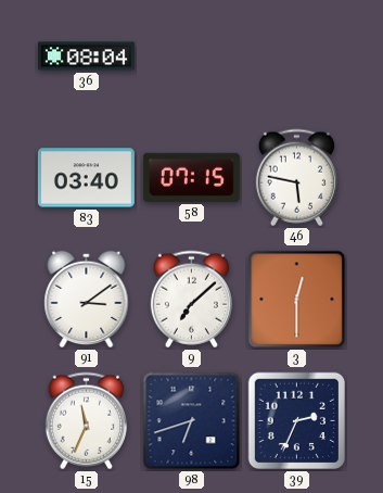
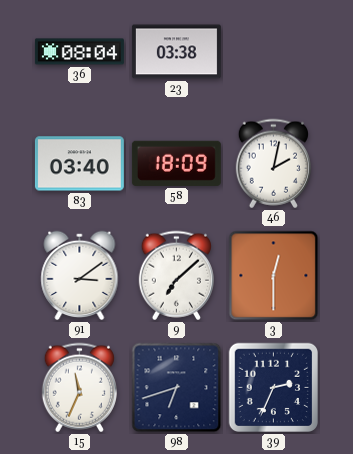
23: none -> 03:38
58: 07:15 -> 18:09
46: 5:47 -> 2:02
